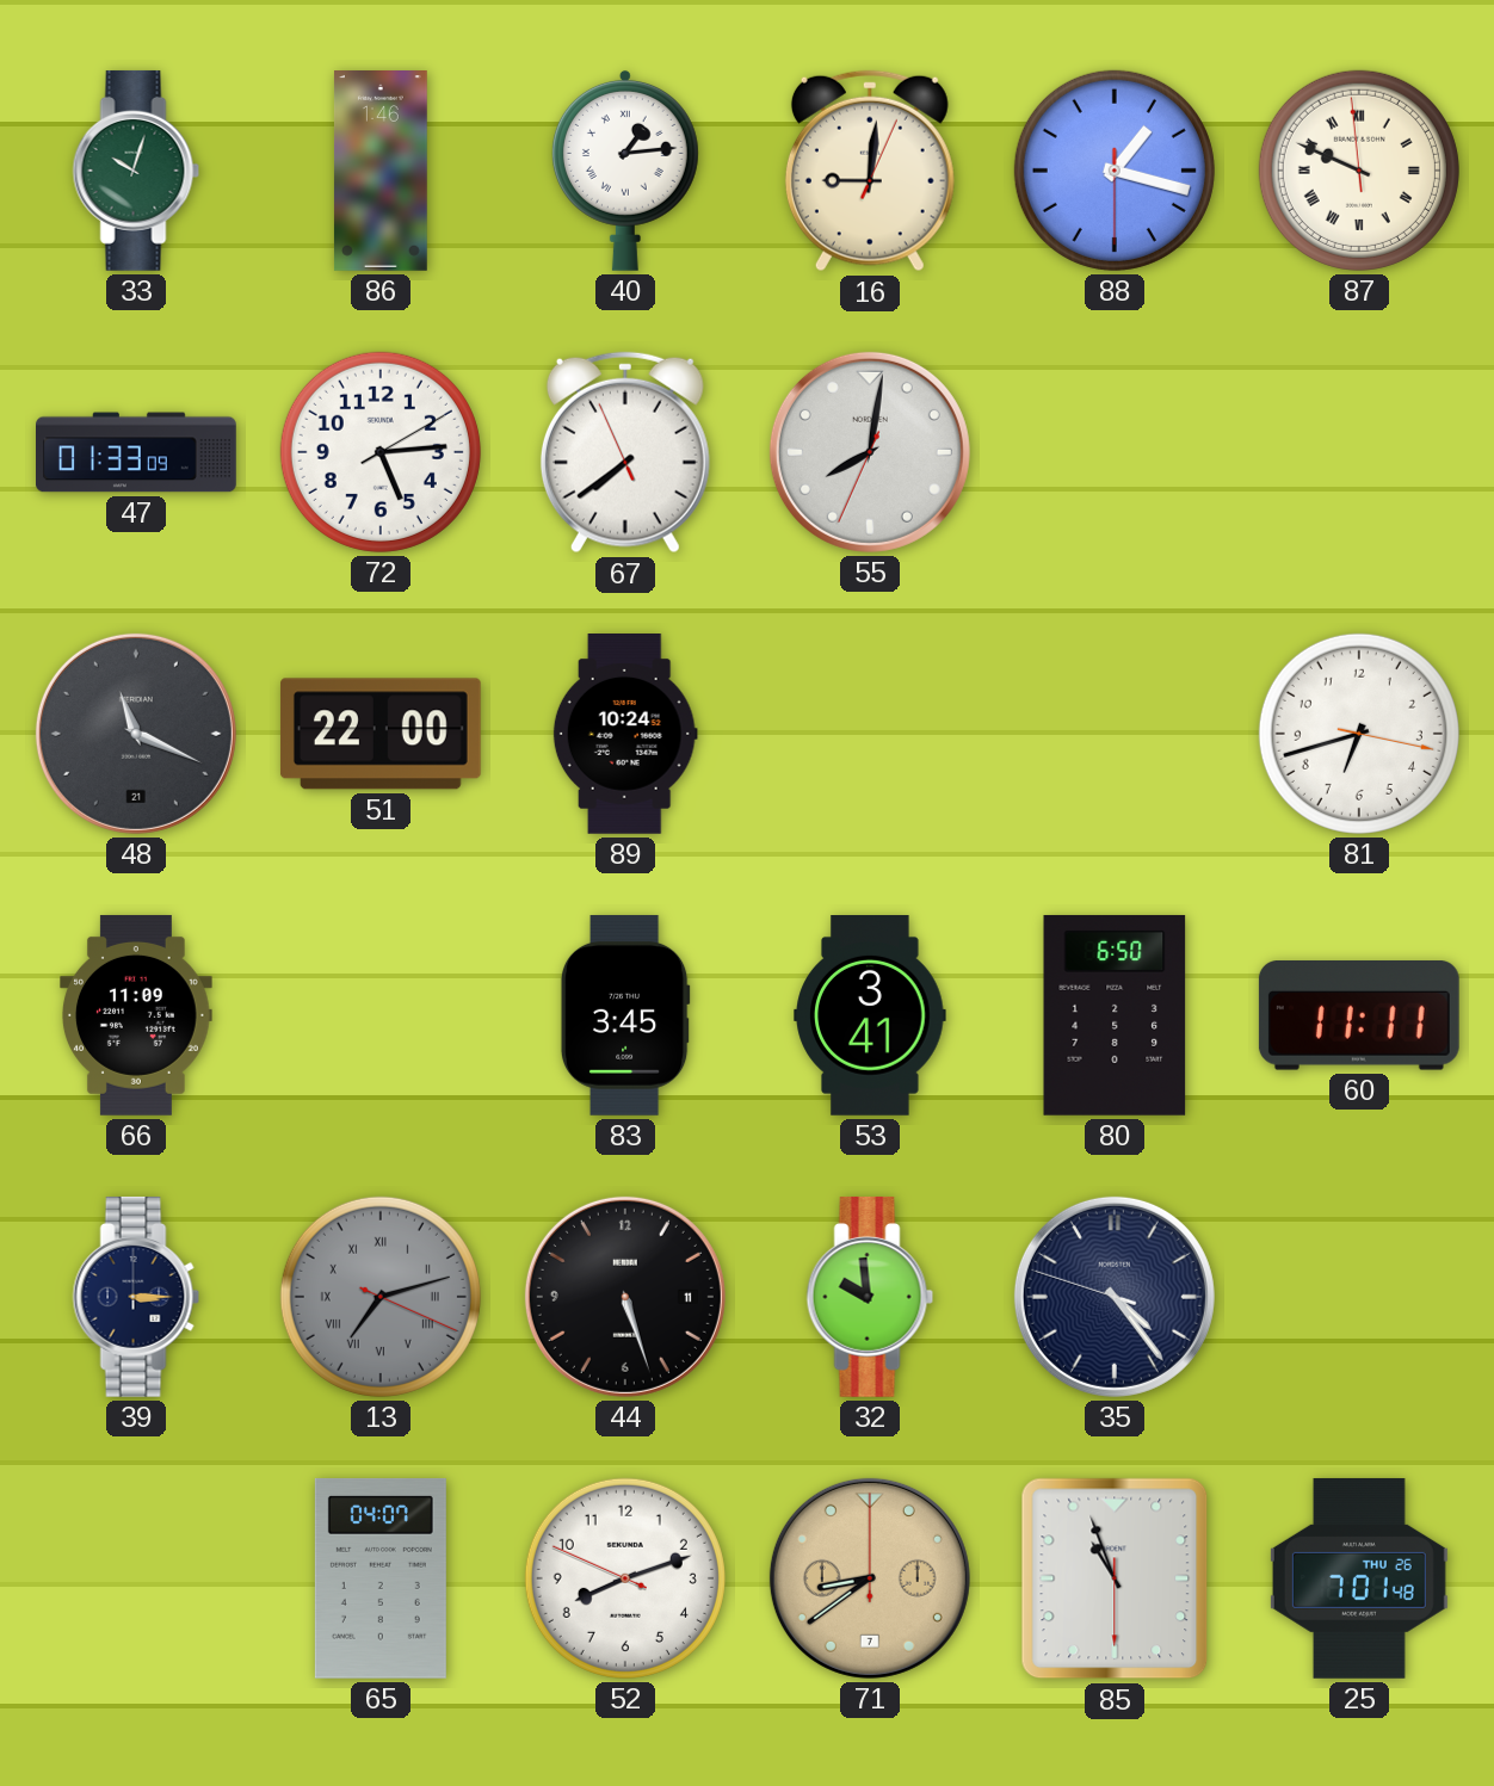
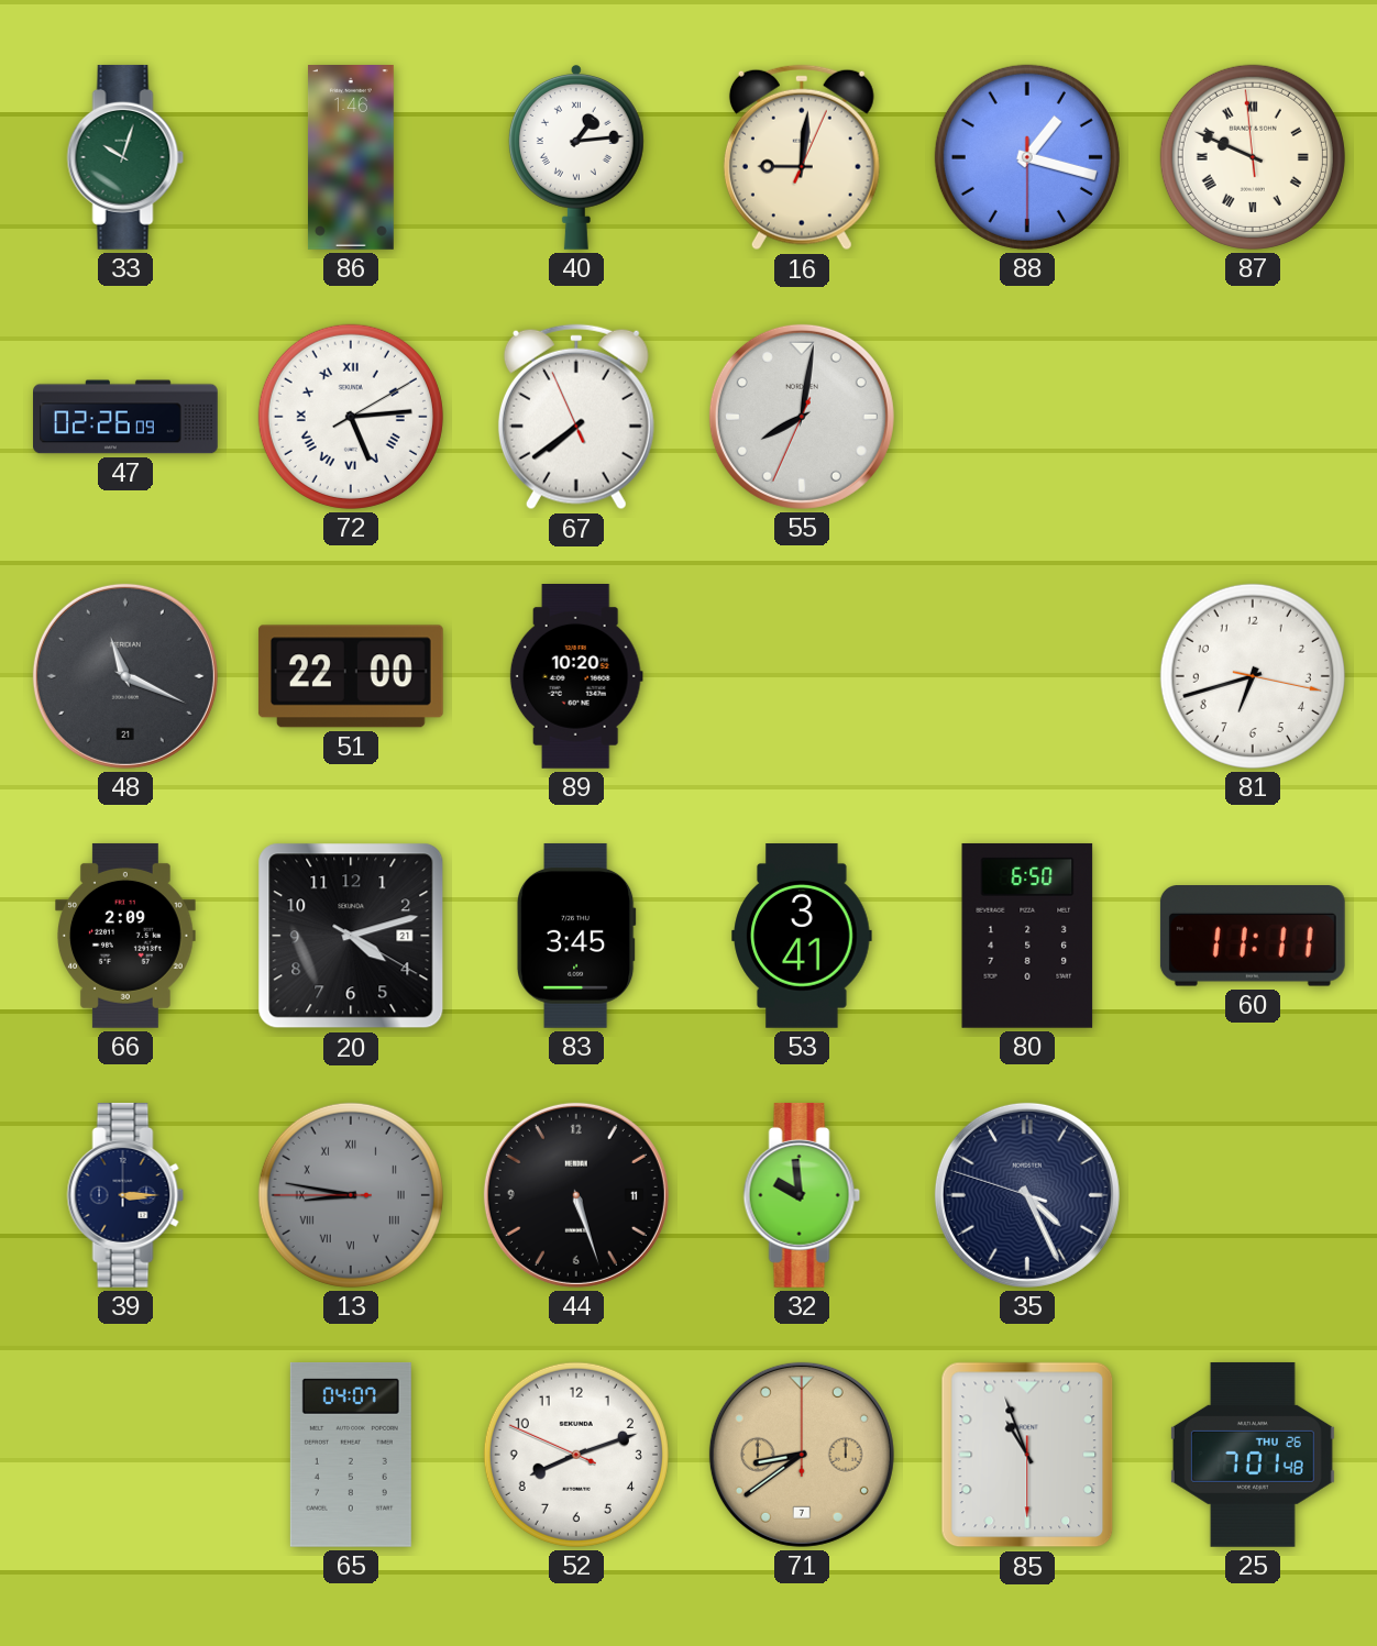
47: 01:33 -> 02:26
72 numerals: Arabic -> Roman
89: 10:24 -> 10:20
66: 11:09 -> 2:09
20: none -> 4:12
13: 7:12 -> 8:46
35: 4:23 -> 4:25
